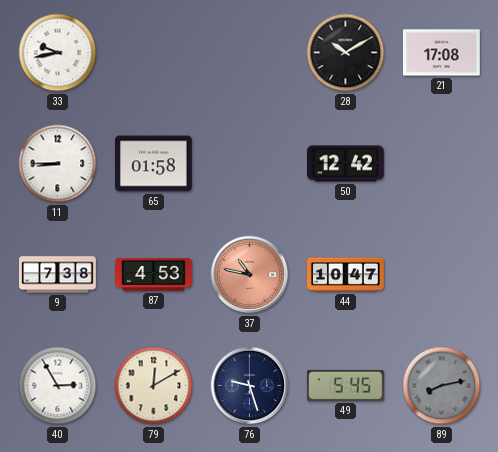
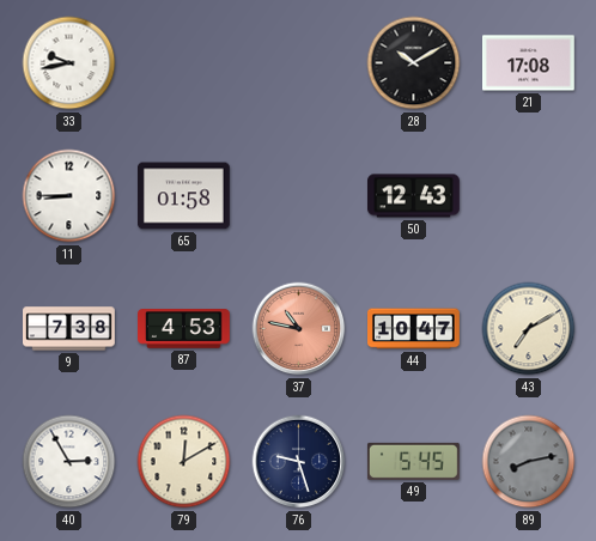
50: 12:42 -> 12:43
43: none -> 7:10
